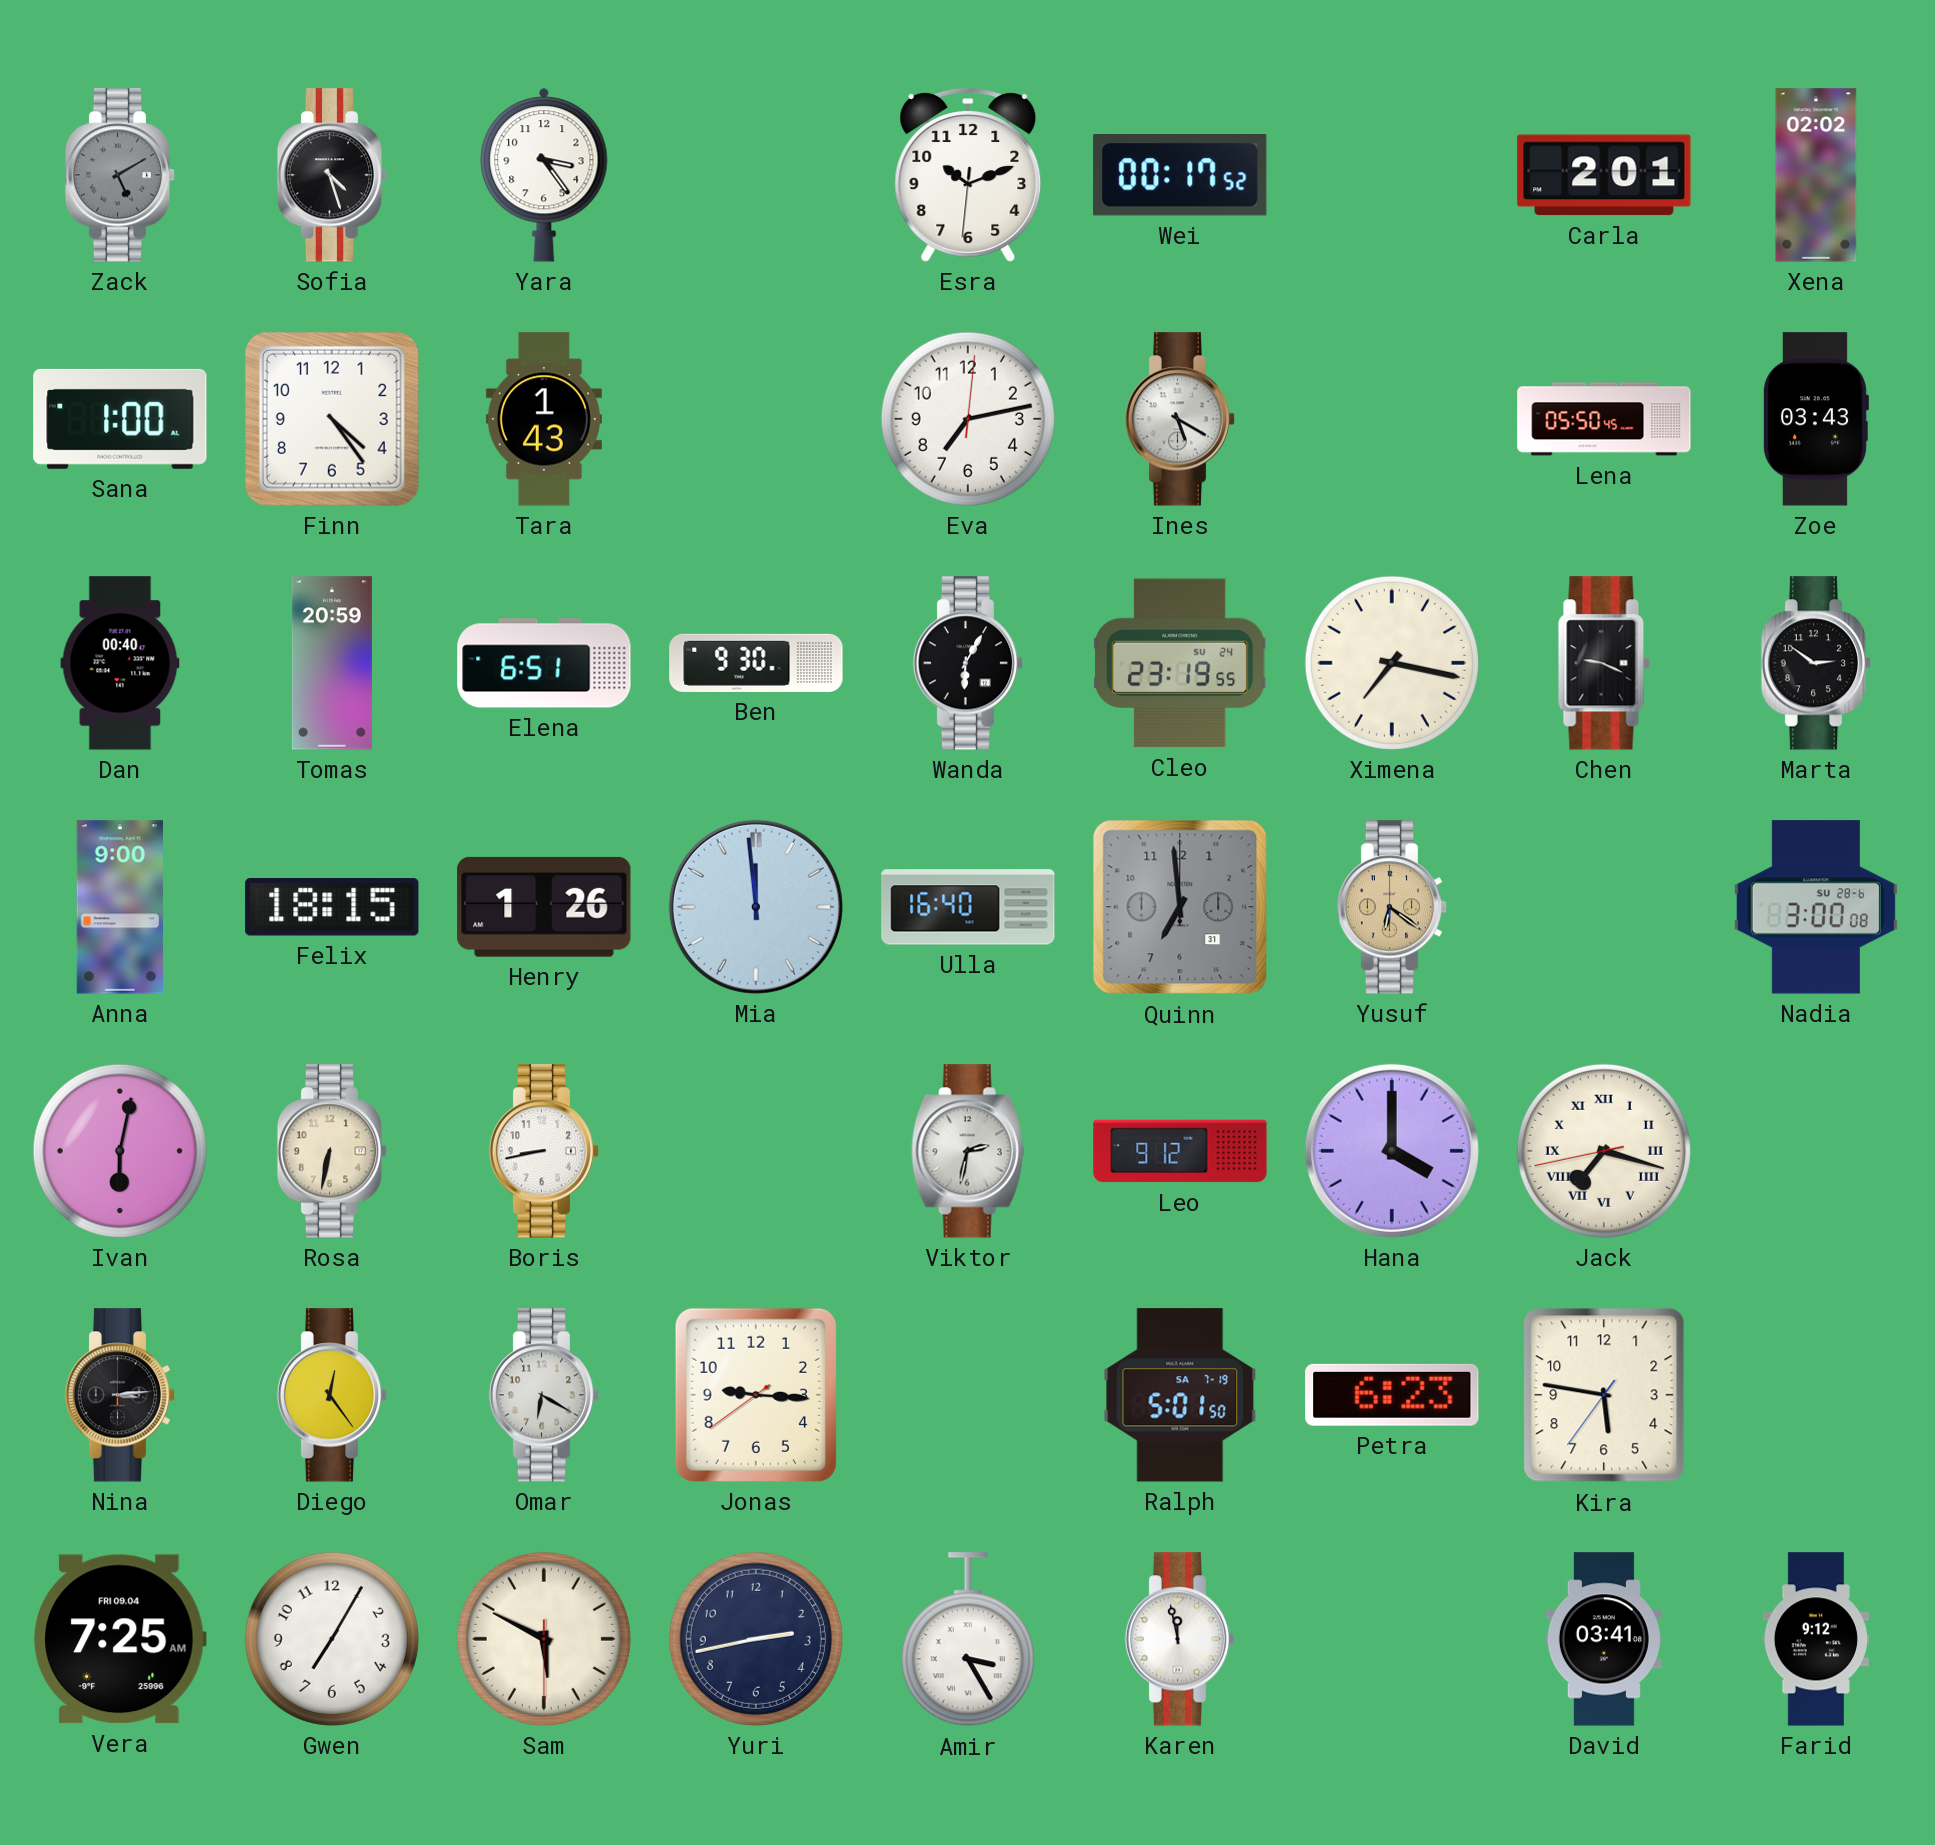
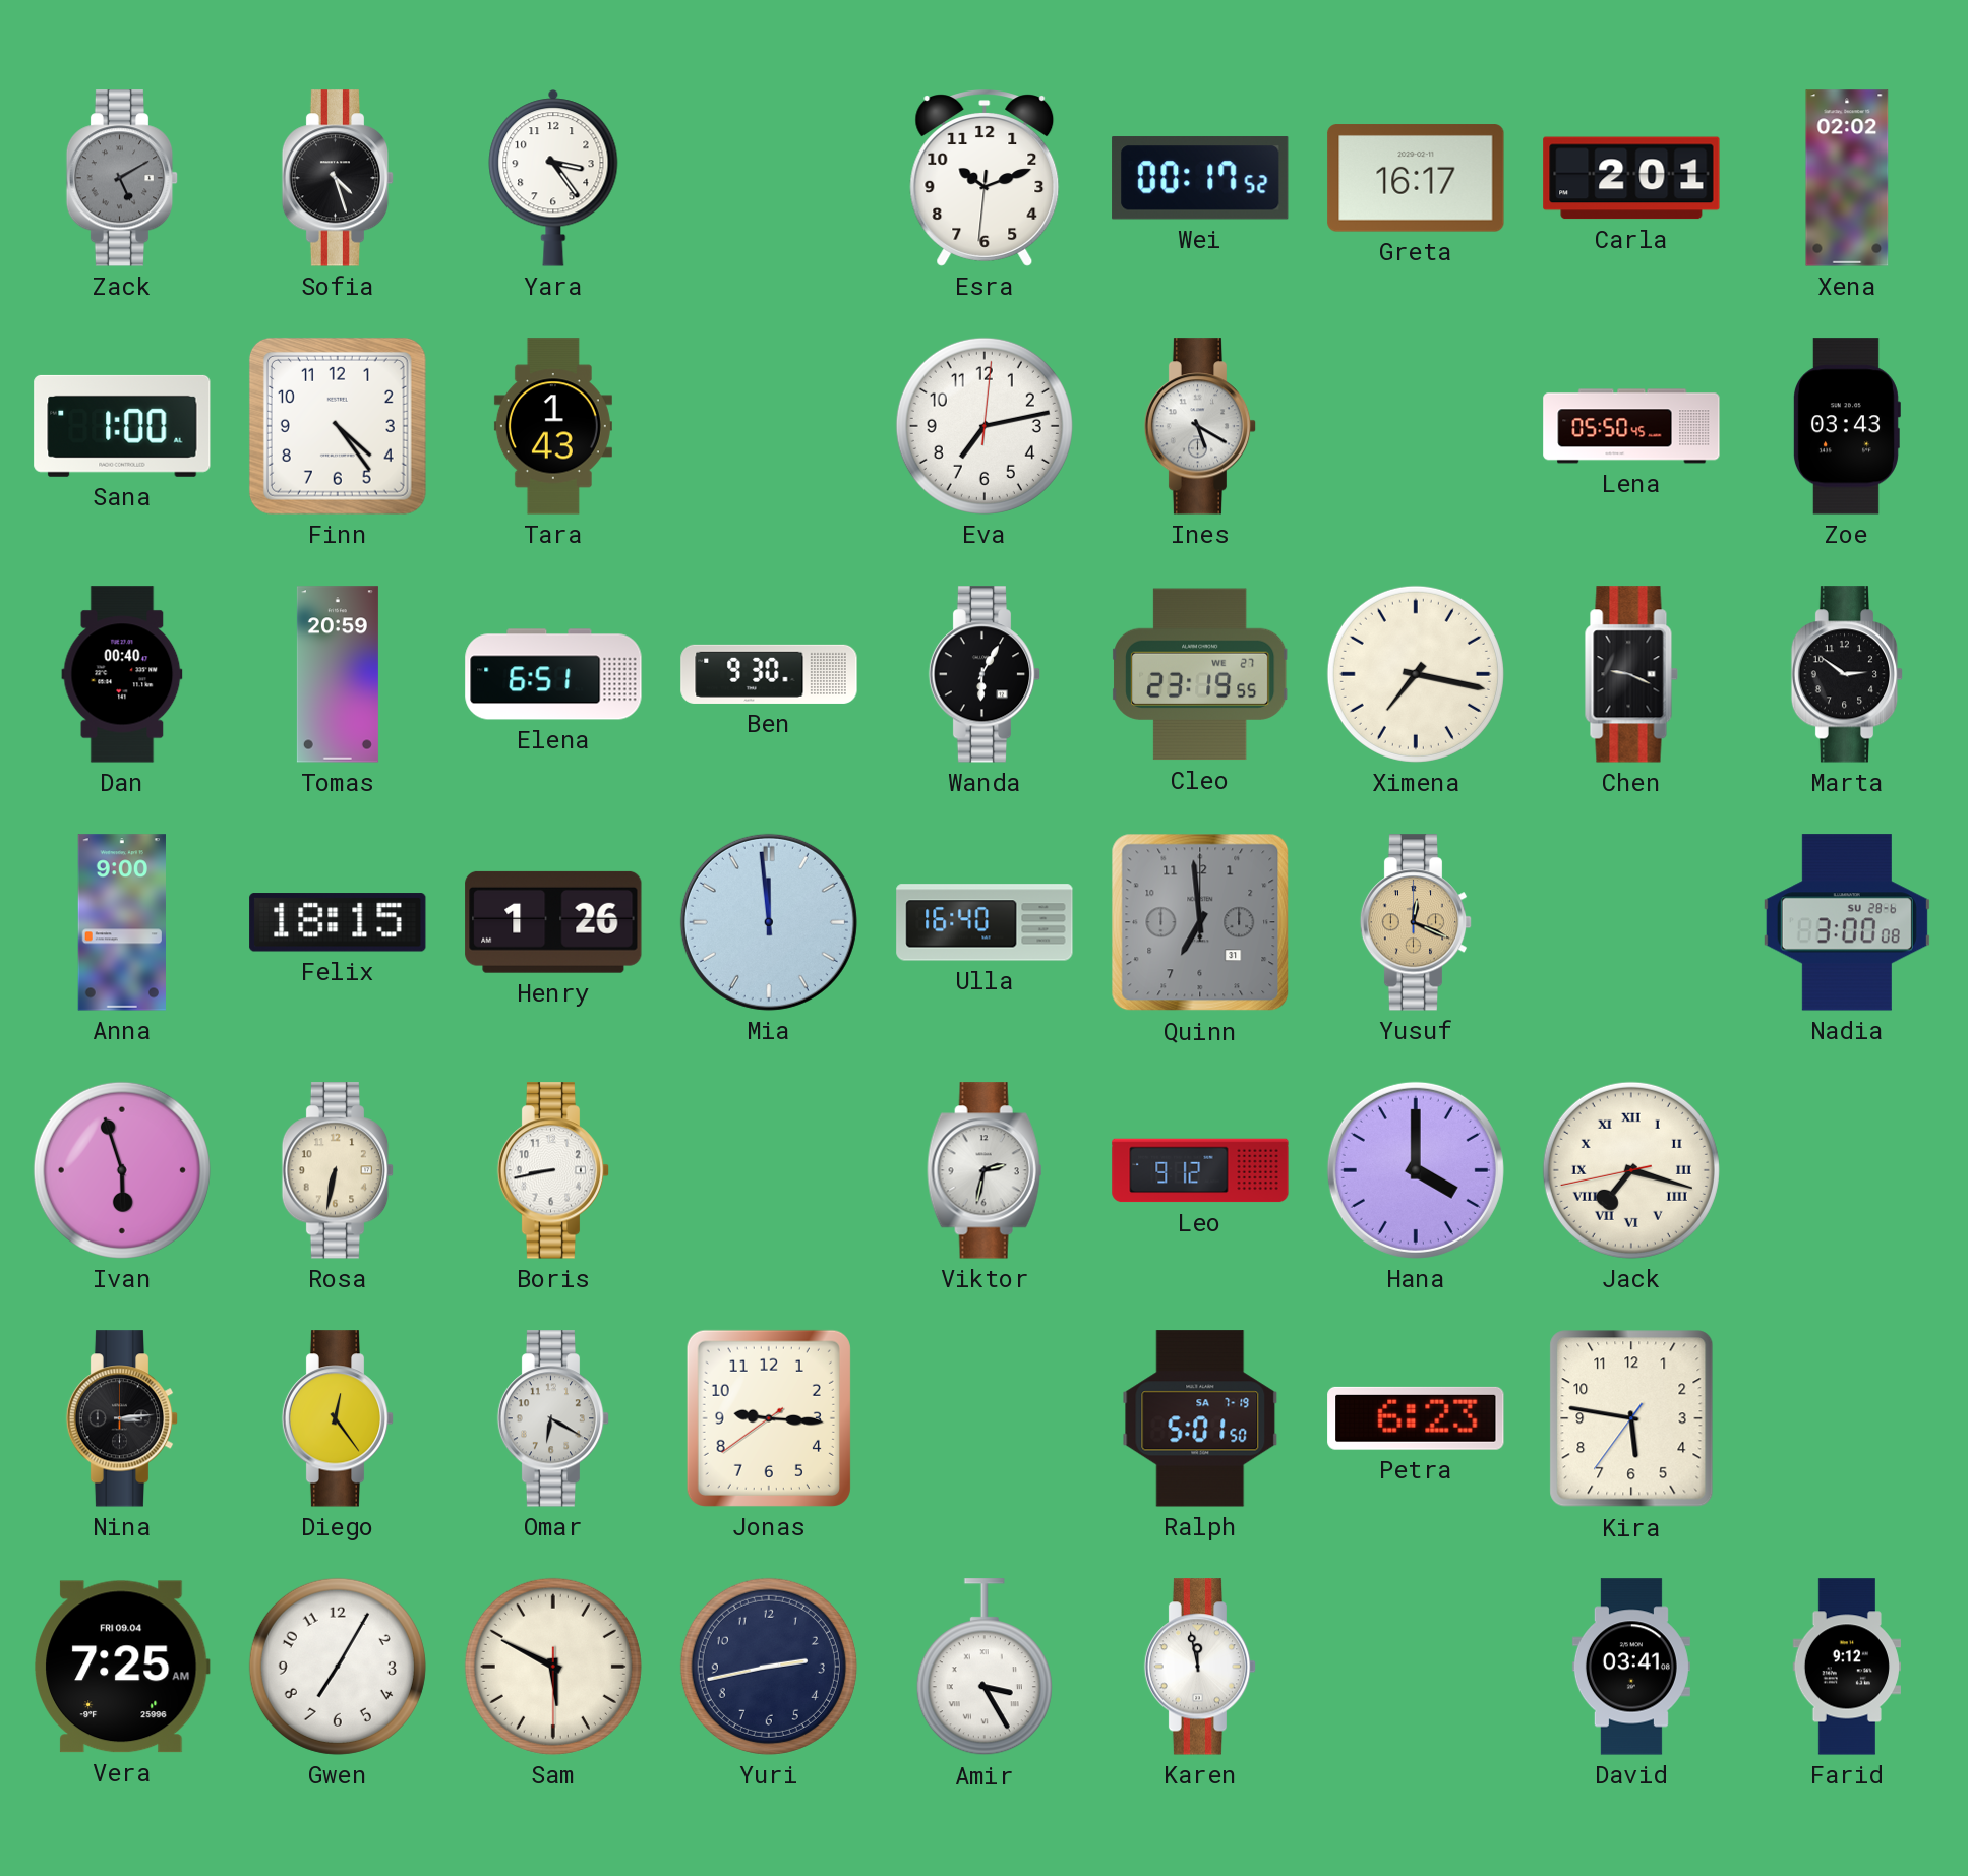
Greta: none -> 16:17
Cleo date: SU 24 -> WE 27
Yusuf: 6:21 -> 12:19
Ivan: 6:02 -> 5:57
